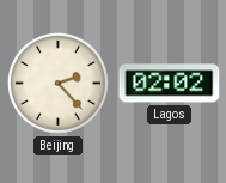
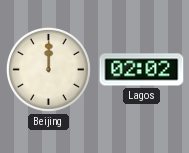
Beijing: 2:23 -> 12:00
